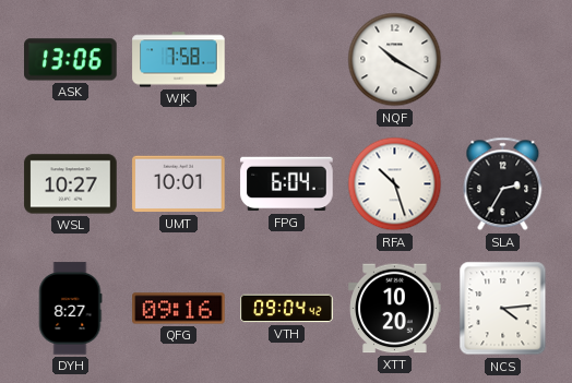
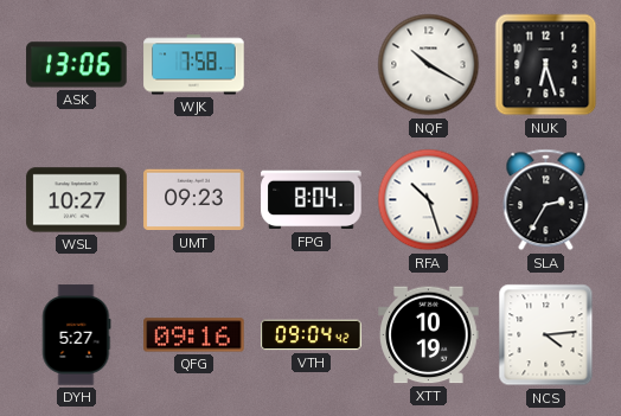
NUK: none -> 6:27
UMT: 10:01 -> 09:23
FPG: 6:04 -> 8:04
DYH: 8:27 -> 5:27
XTT: 10:20 -> 10:19
